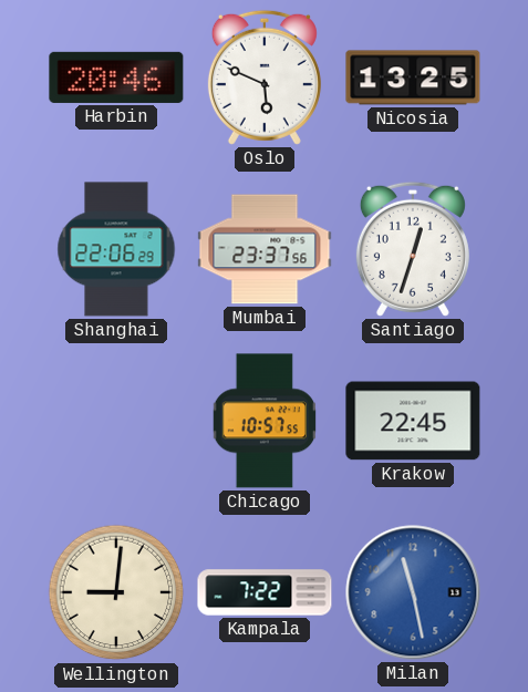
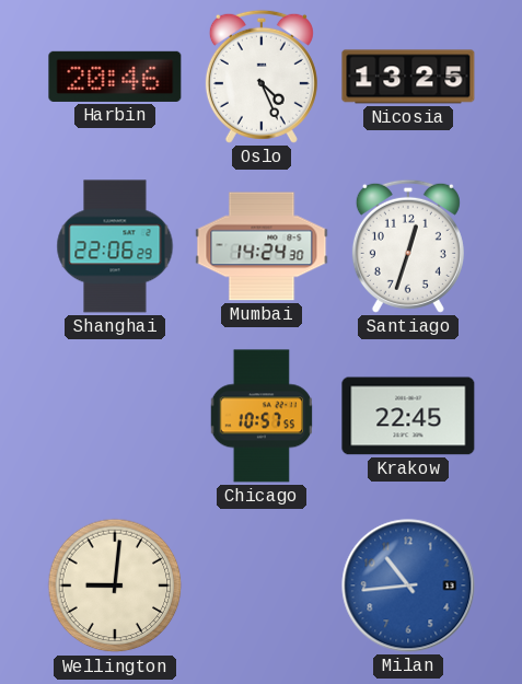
Oslo: 5:49 -> 4:26
Mumbai: 23:37 -> 14:24
Kampala: 7:22 -> none
Milan: 11:28 -> 10:44
